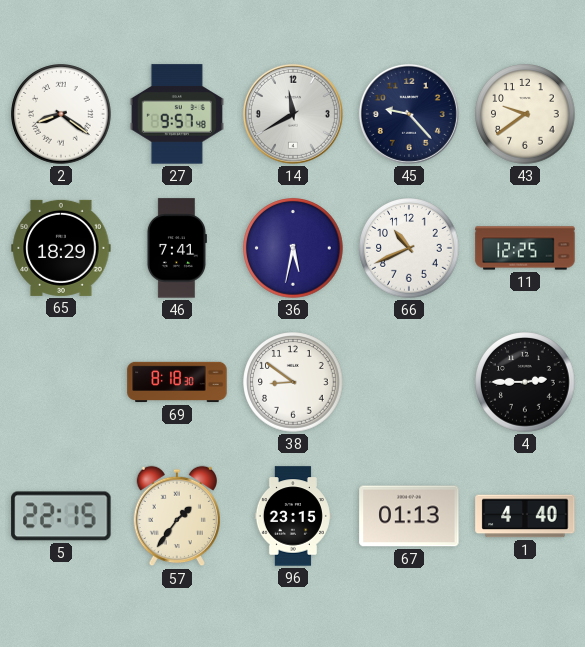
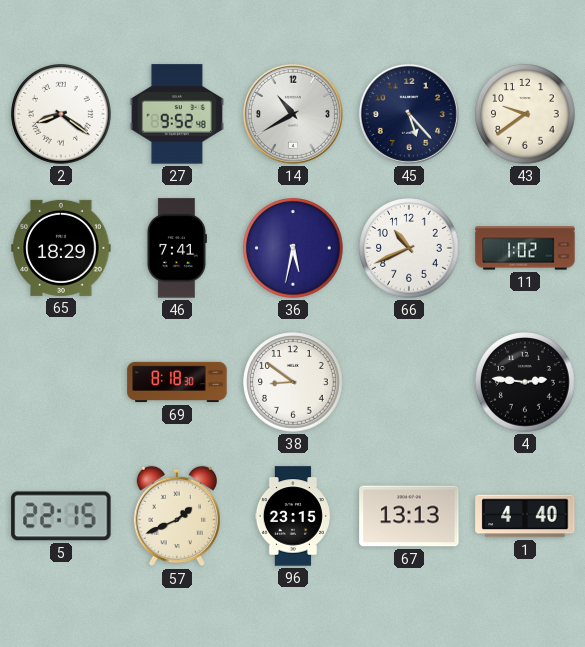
27: 9:57 -> 9:52
14: 11:40 -> 10:40
45: 9:23 -> 5:23
11: 12:25 -> 1:02
4: 2:45 -> 2:46
57: 1:36 -> 1:41
67: 01:13 -> 13:13
